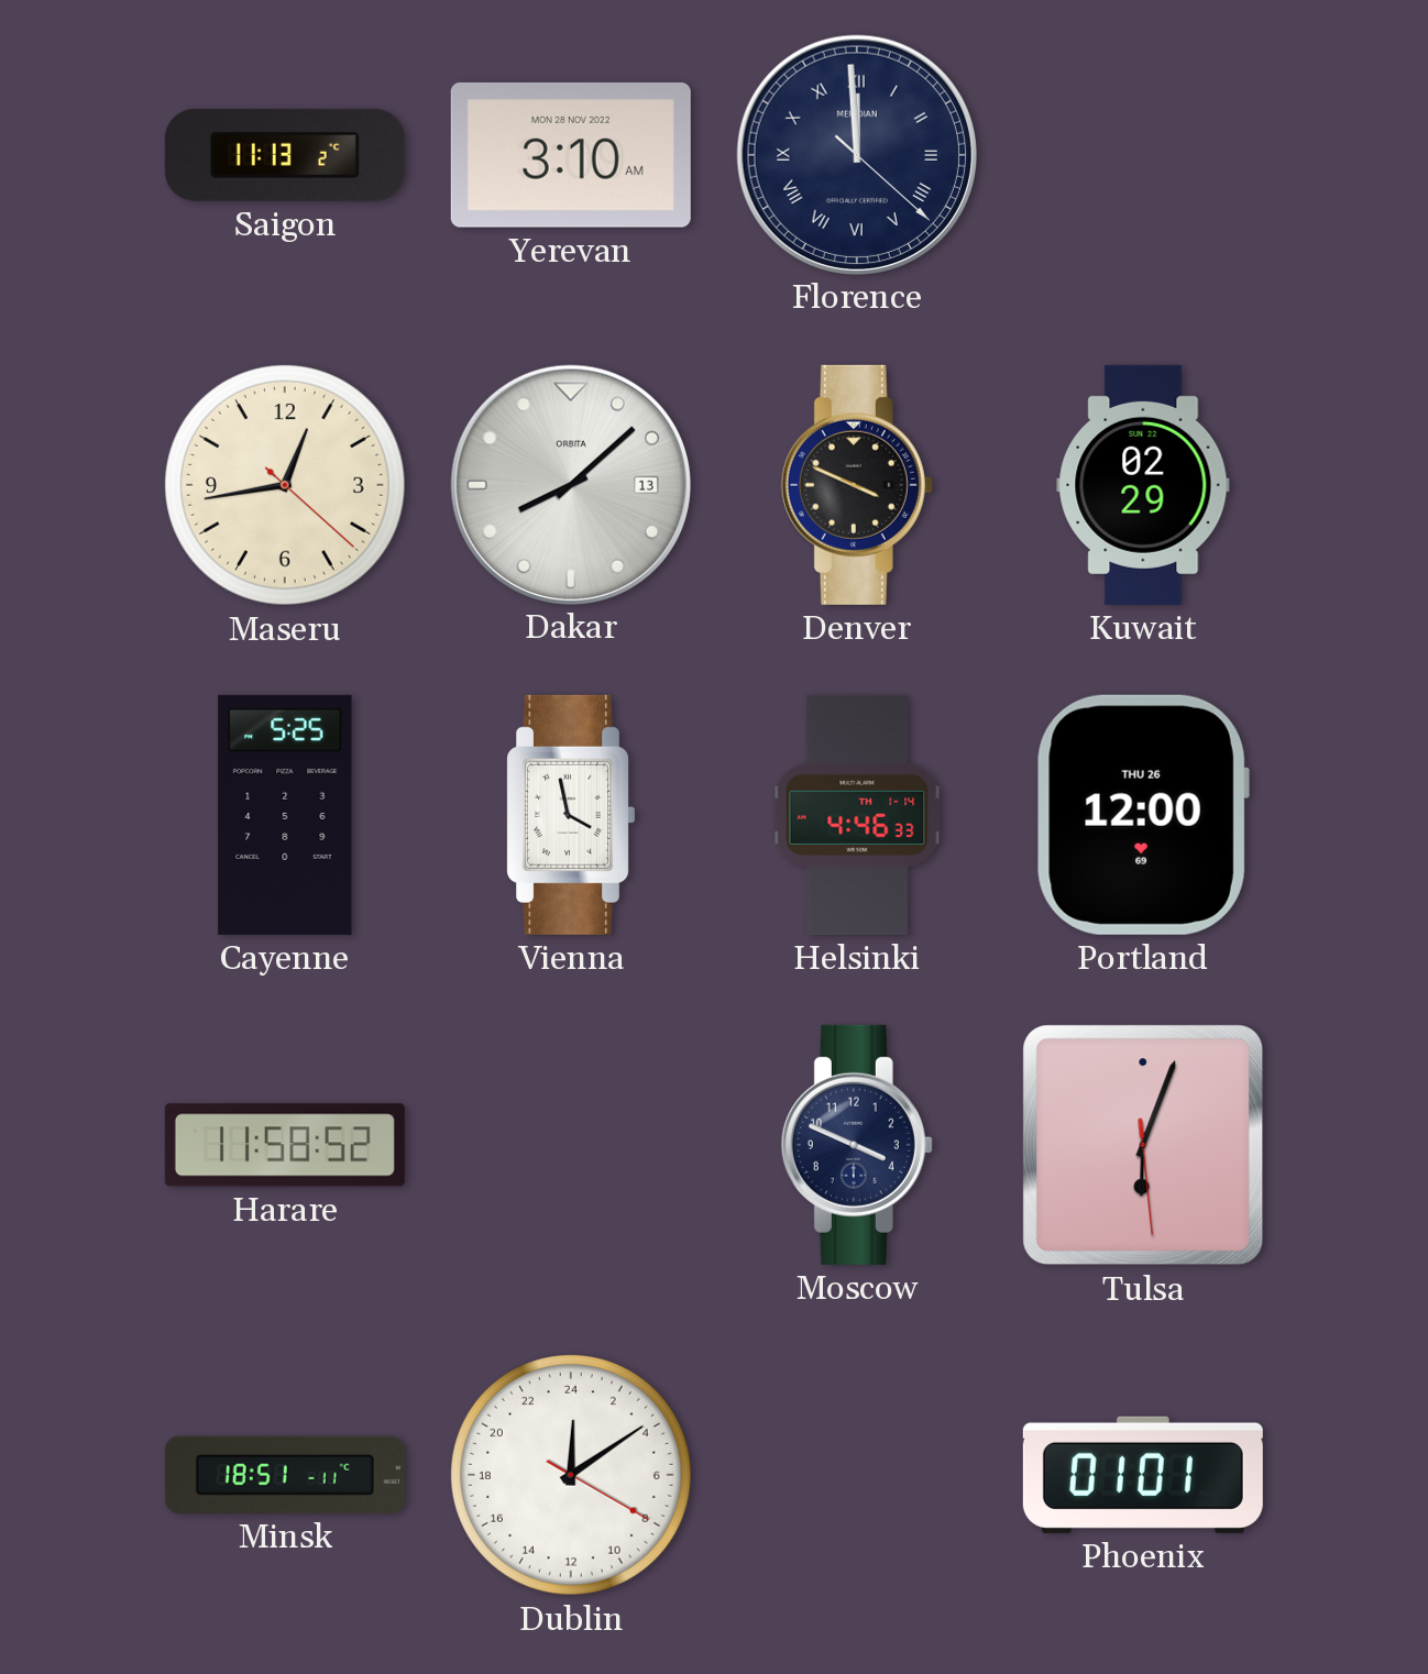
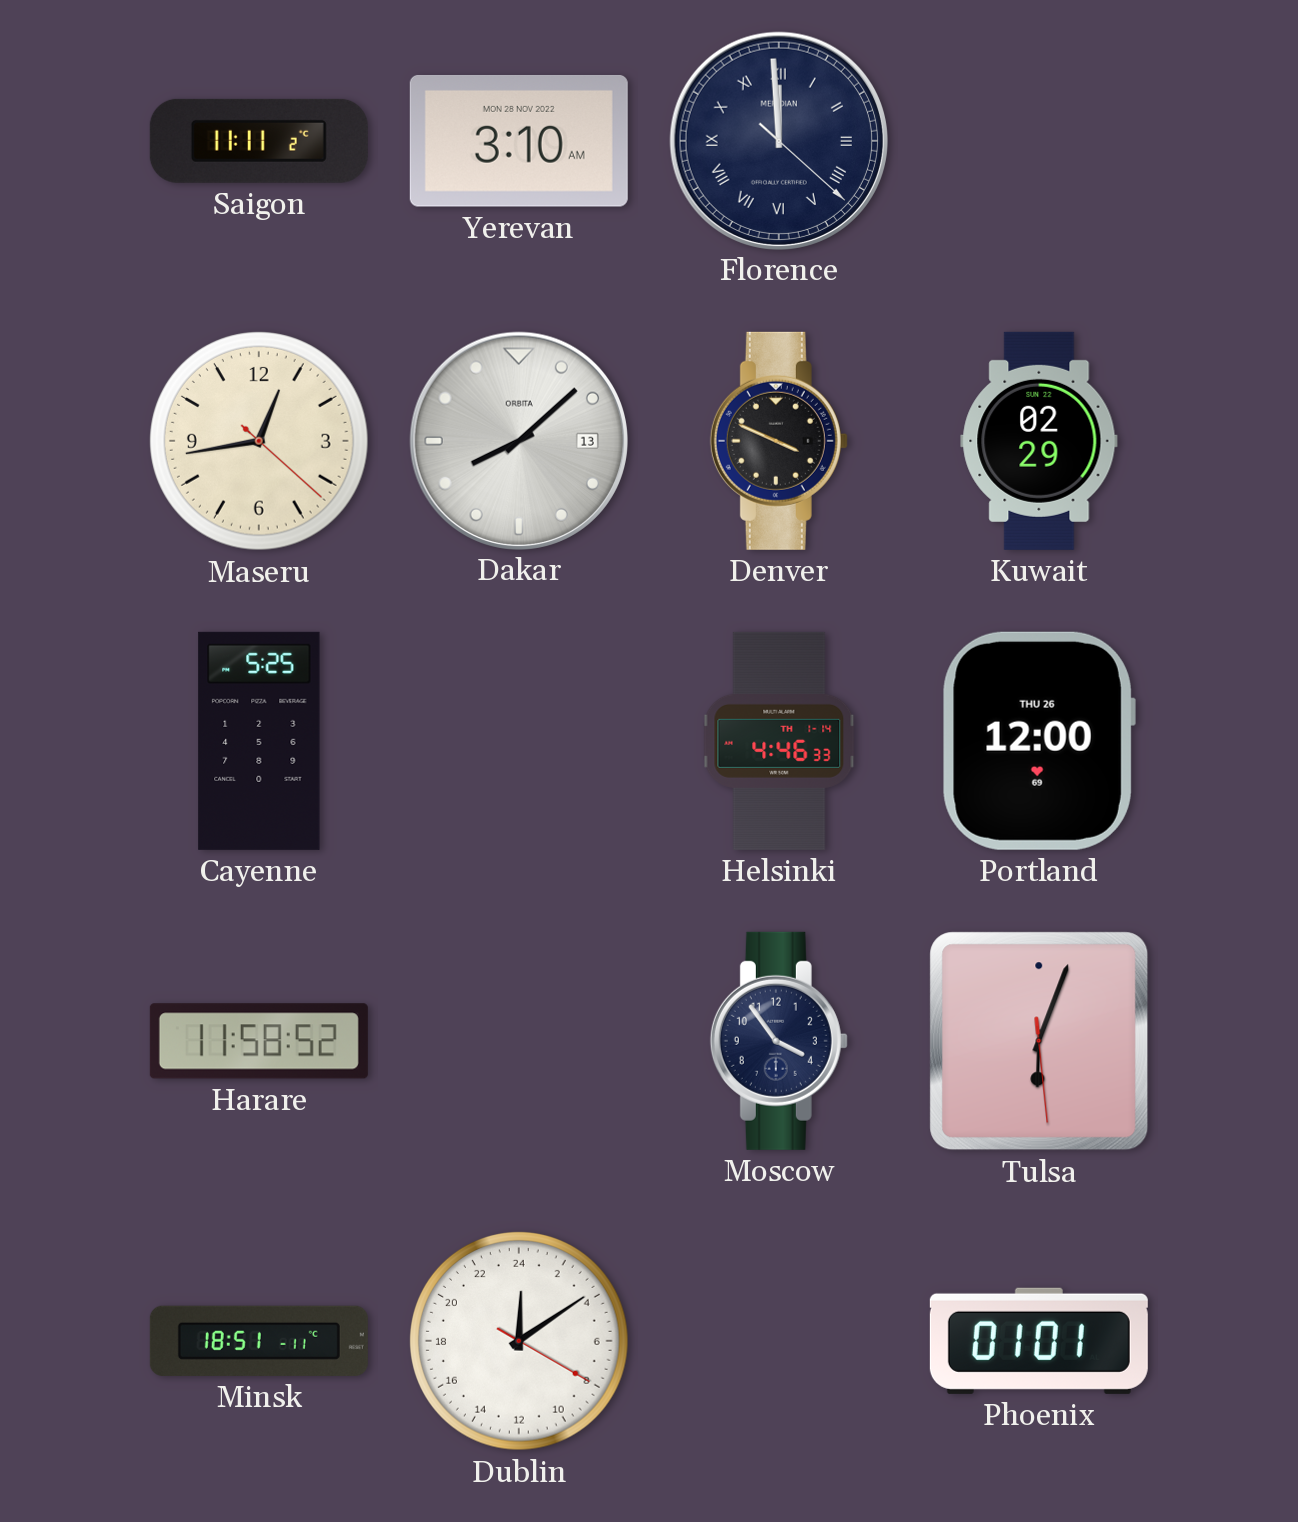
Saigon: 11:13 -> 11:11
Vienna: 3:58 -> none
Moscow: 3:49 -> 3:54
